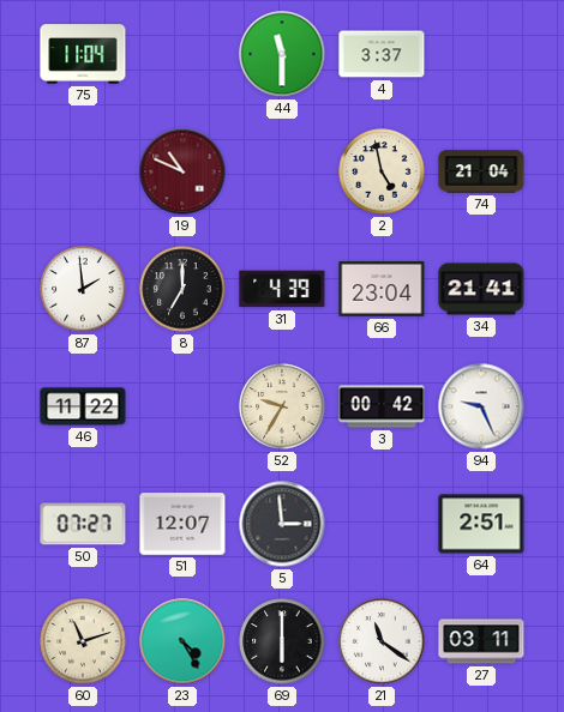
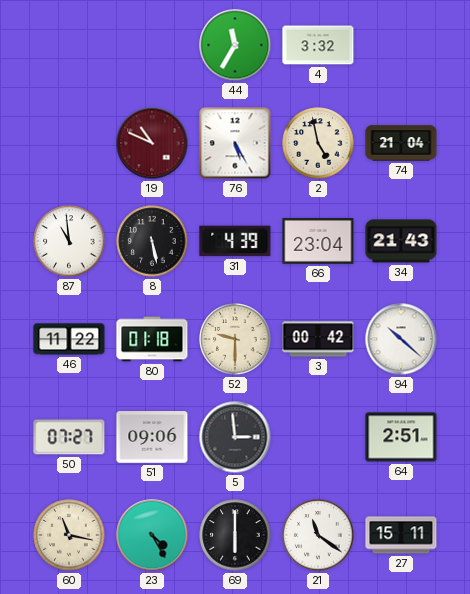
75: 11:04 -> none
44: 11:30 -> 11:35
4: 3:37 -> 3:32
76: none -> 5:25
87: 1:59 -> 10:59
8: 7:00 -> 5:28
34: 21:41 -> 21:43
80: none -> 01:18
52: 9:35 -> 9:30
94: 9:26 -> 10:22
51: 12:07 -> 09:06
60: 11:12 -> 11:17
27: 03:11 -> 15:11
